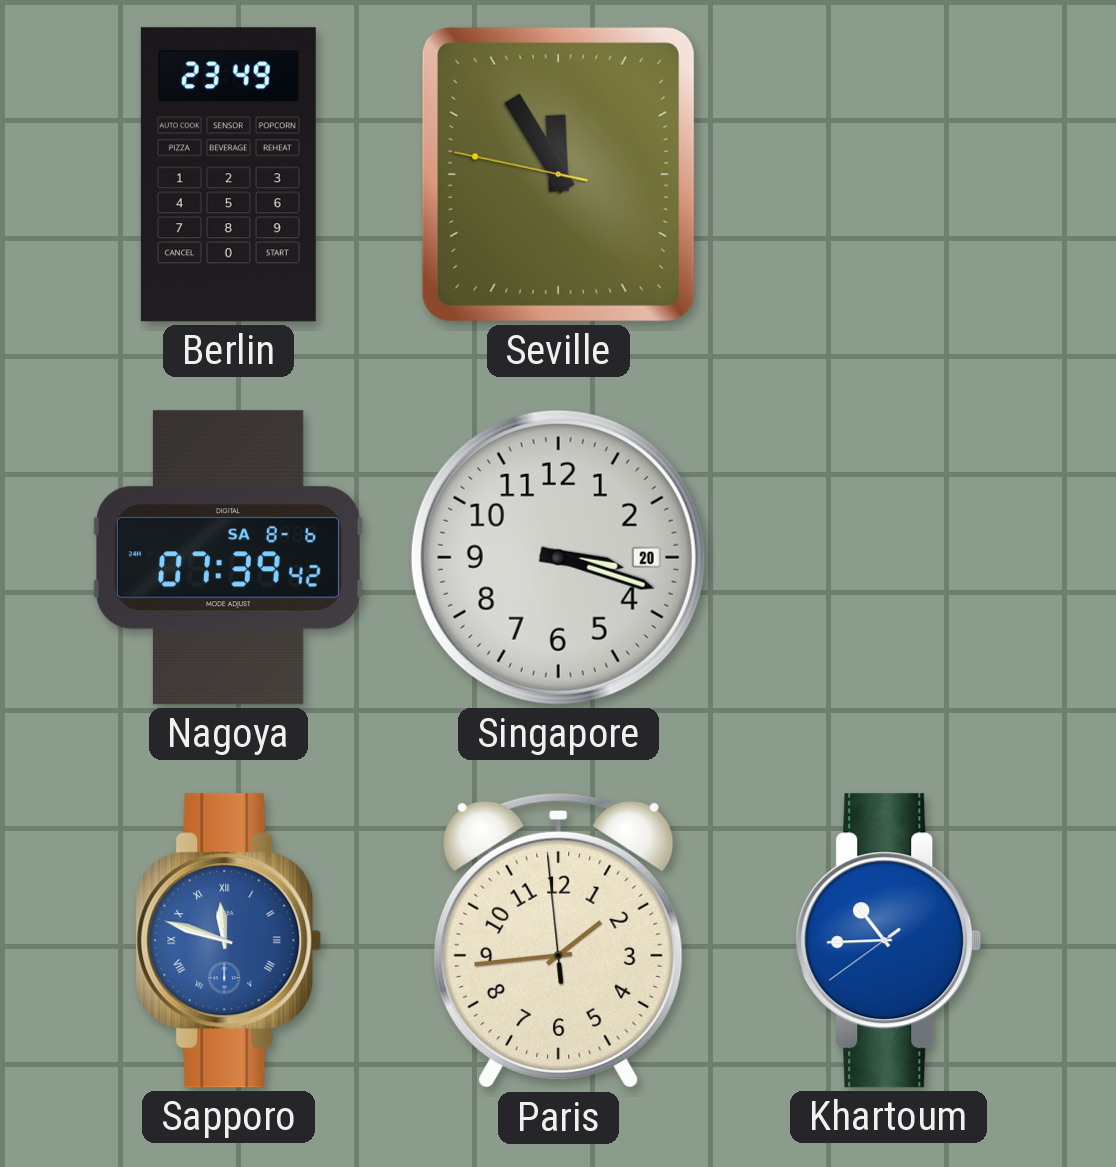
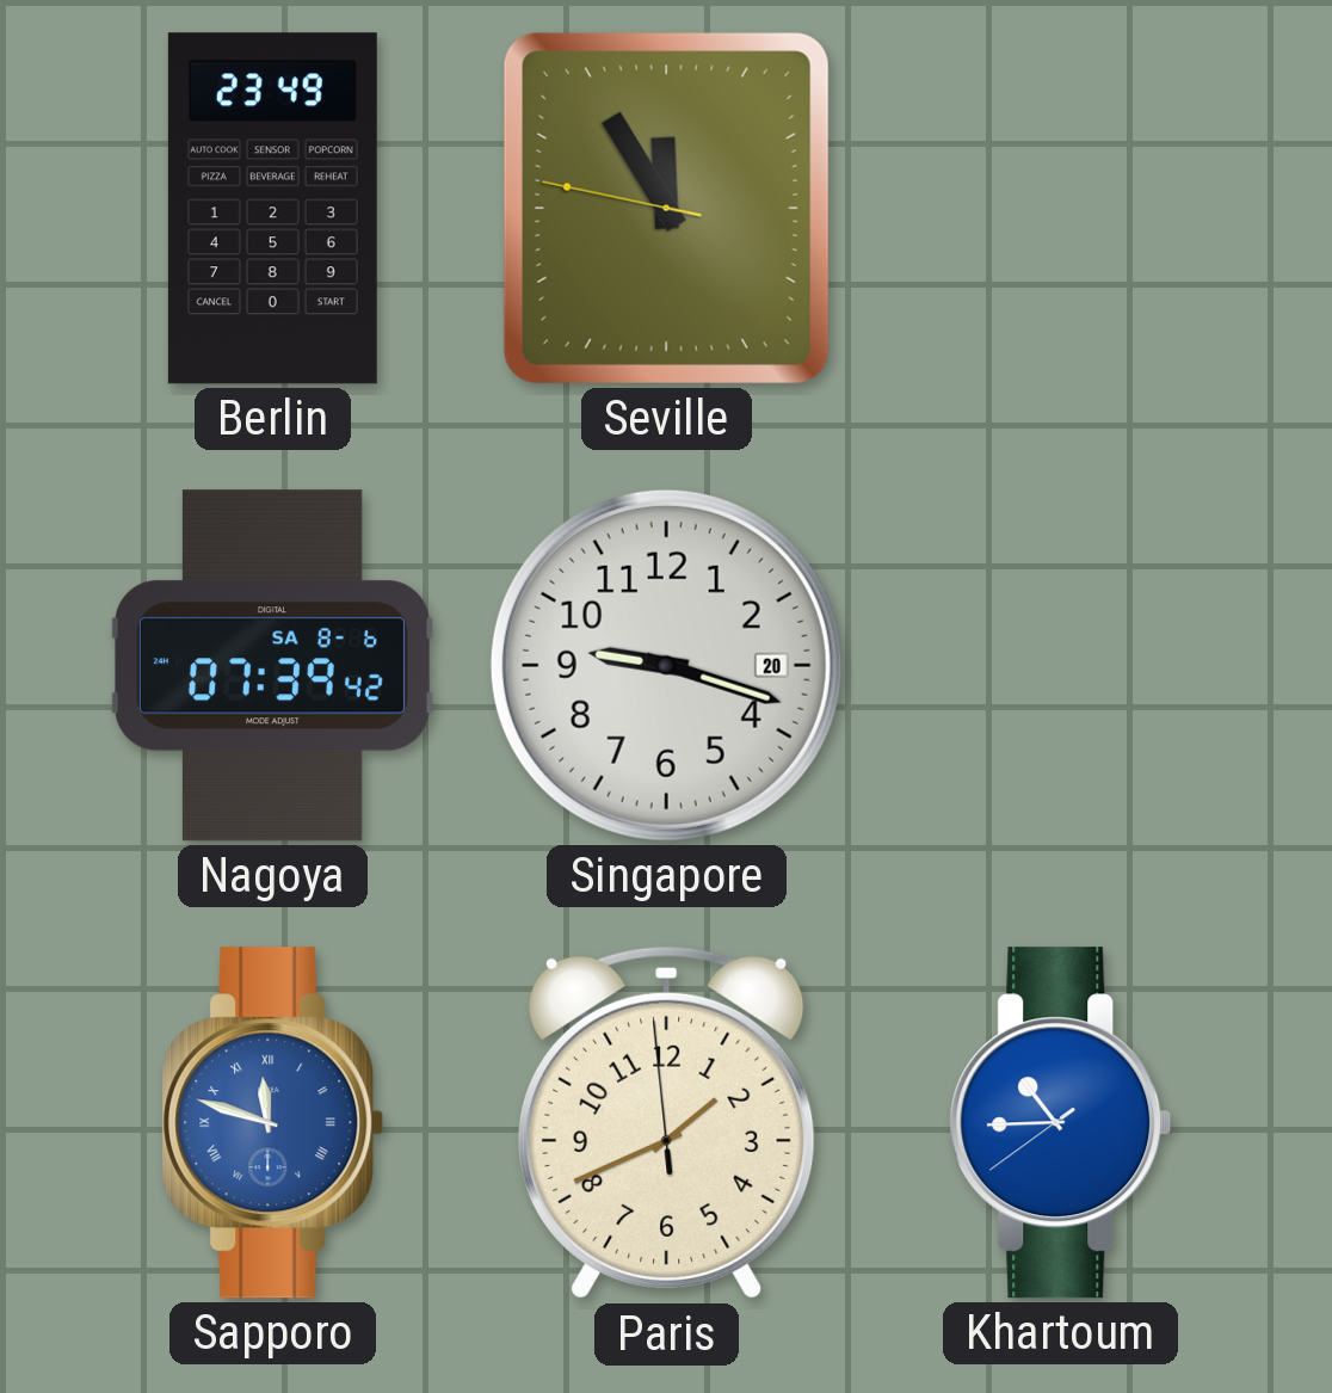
Singapore: 3:18 -> 9:18
Paris: 1:43 -> 1:40
